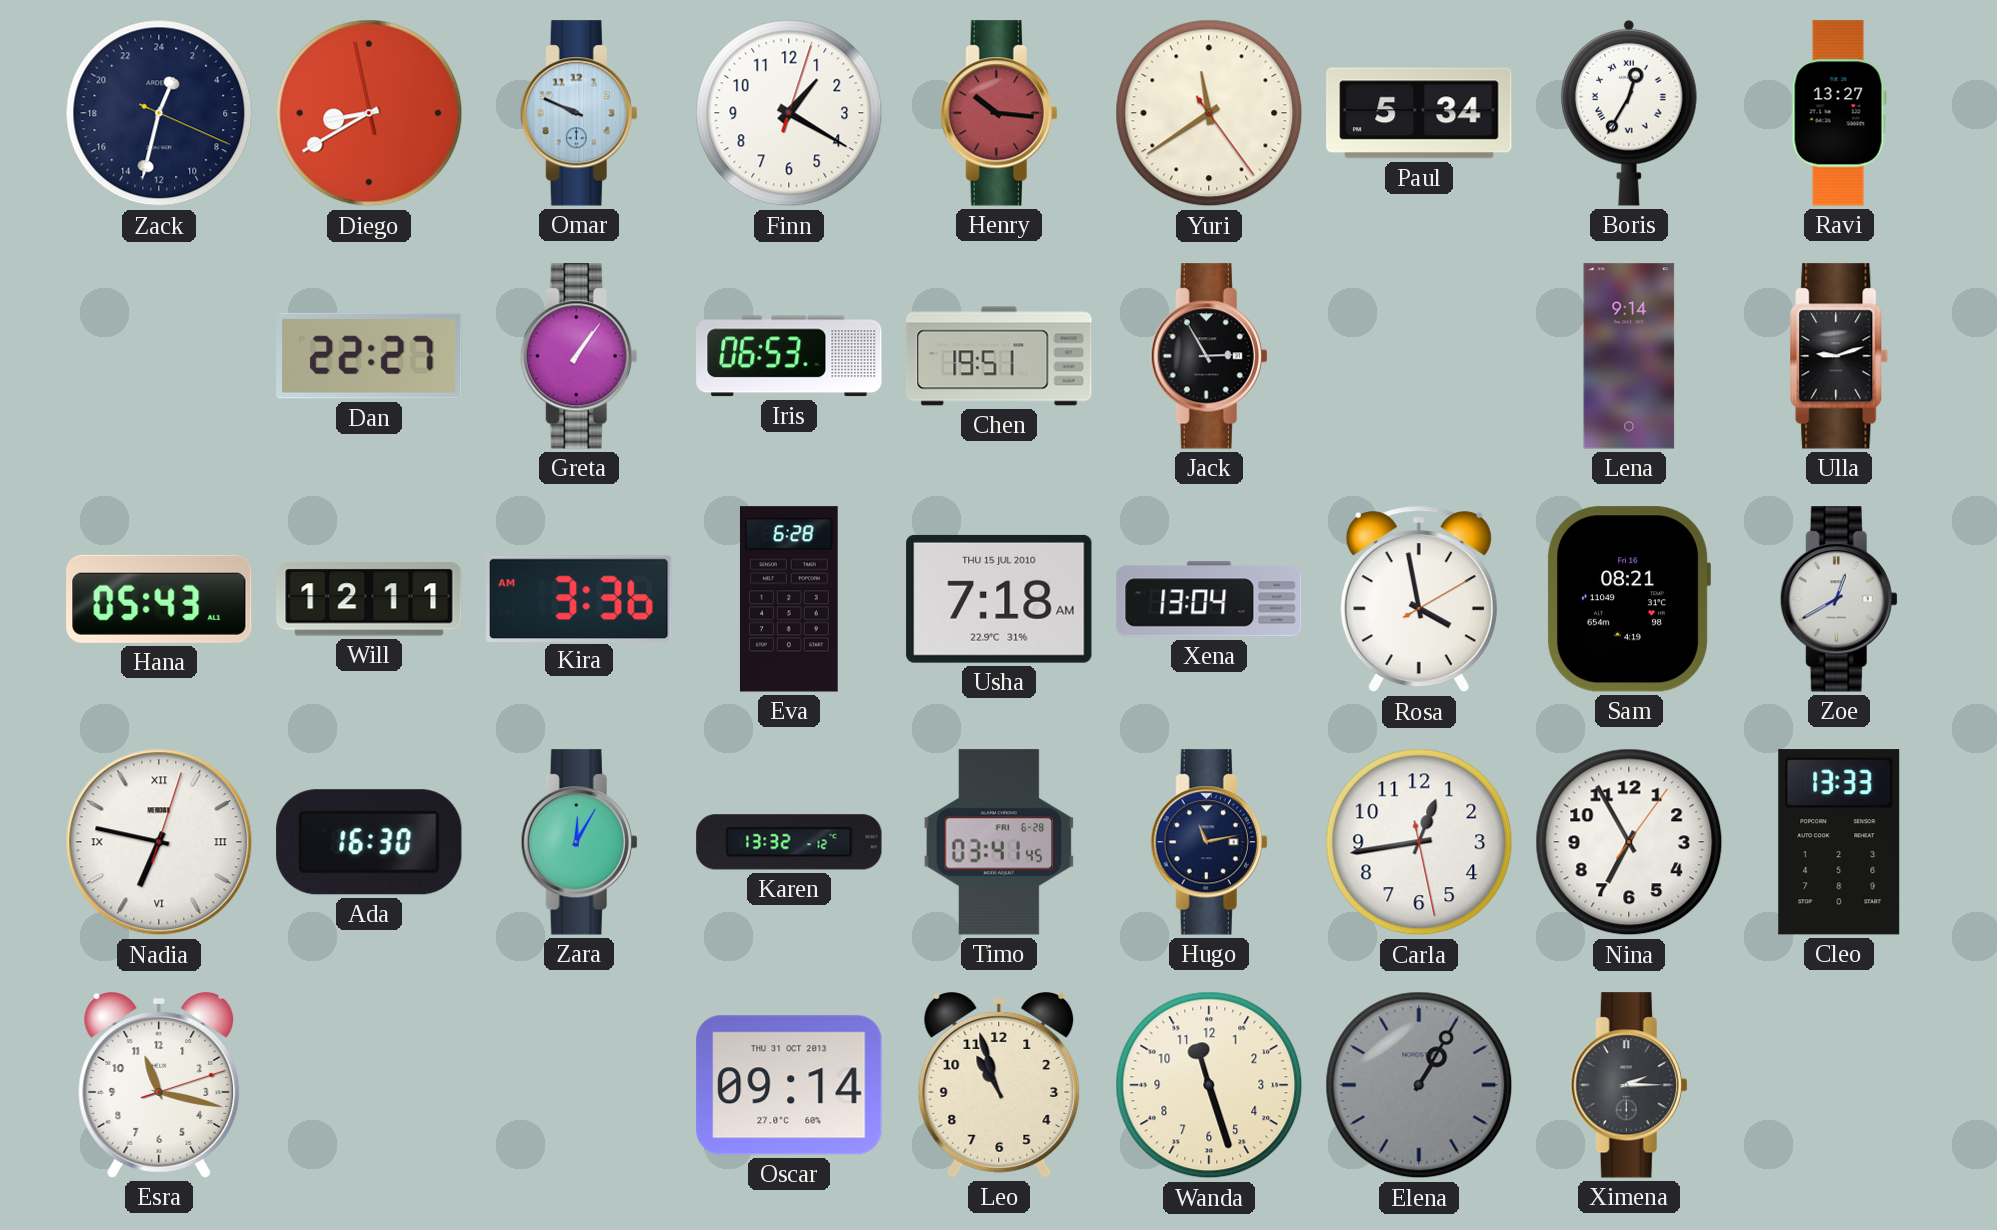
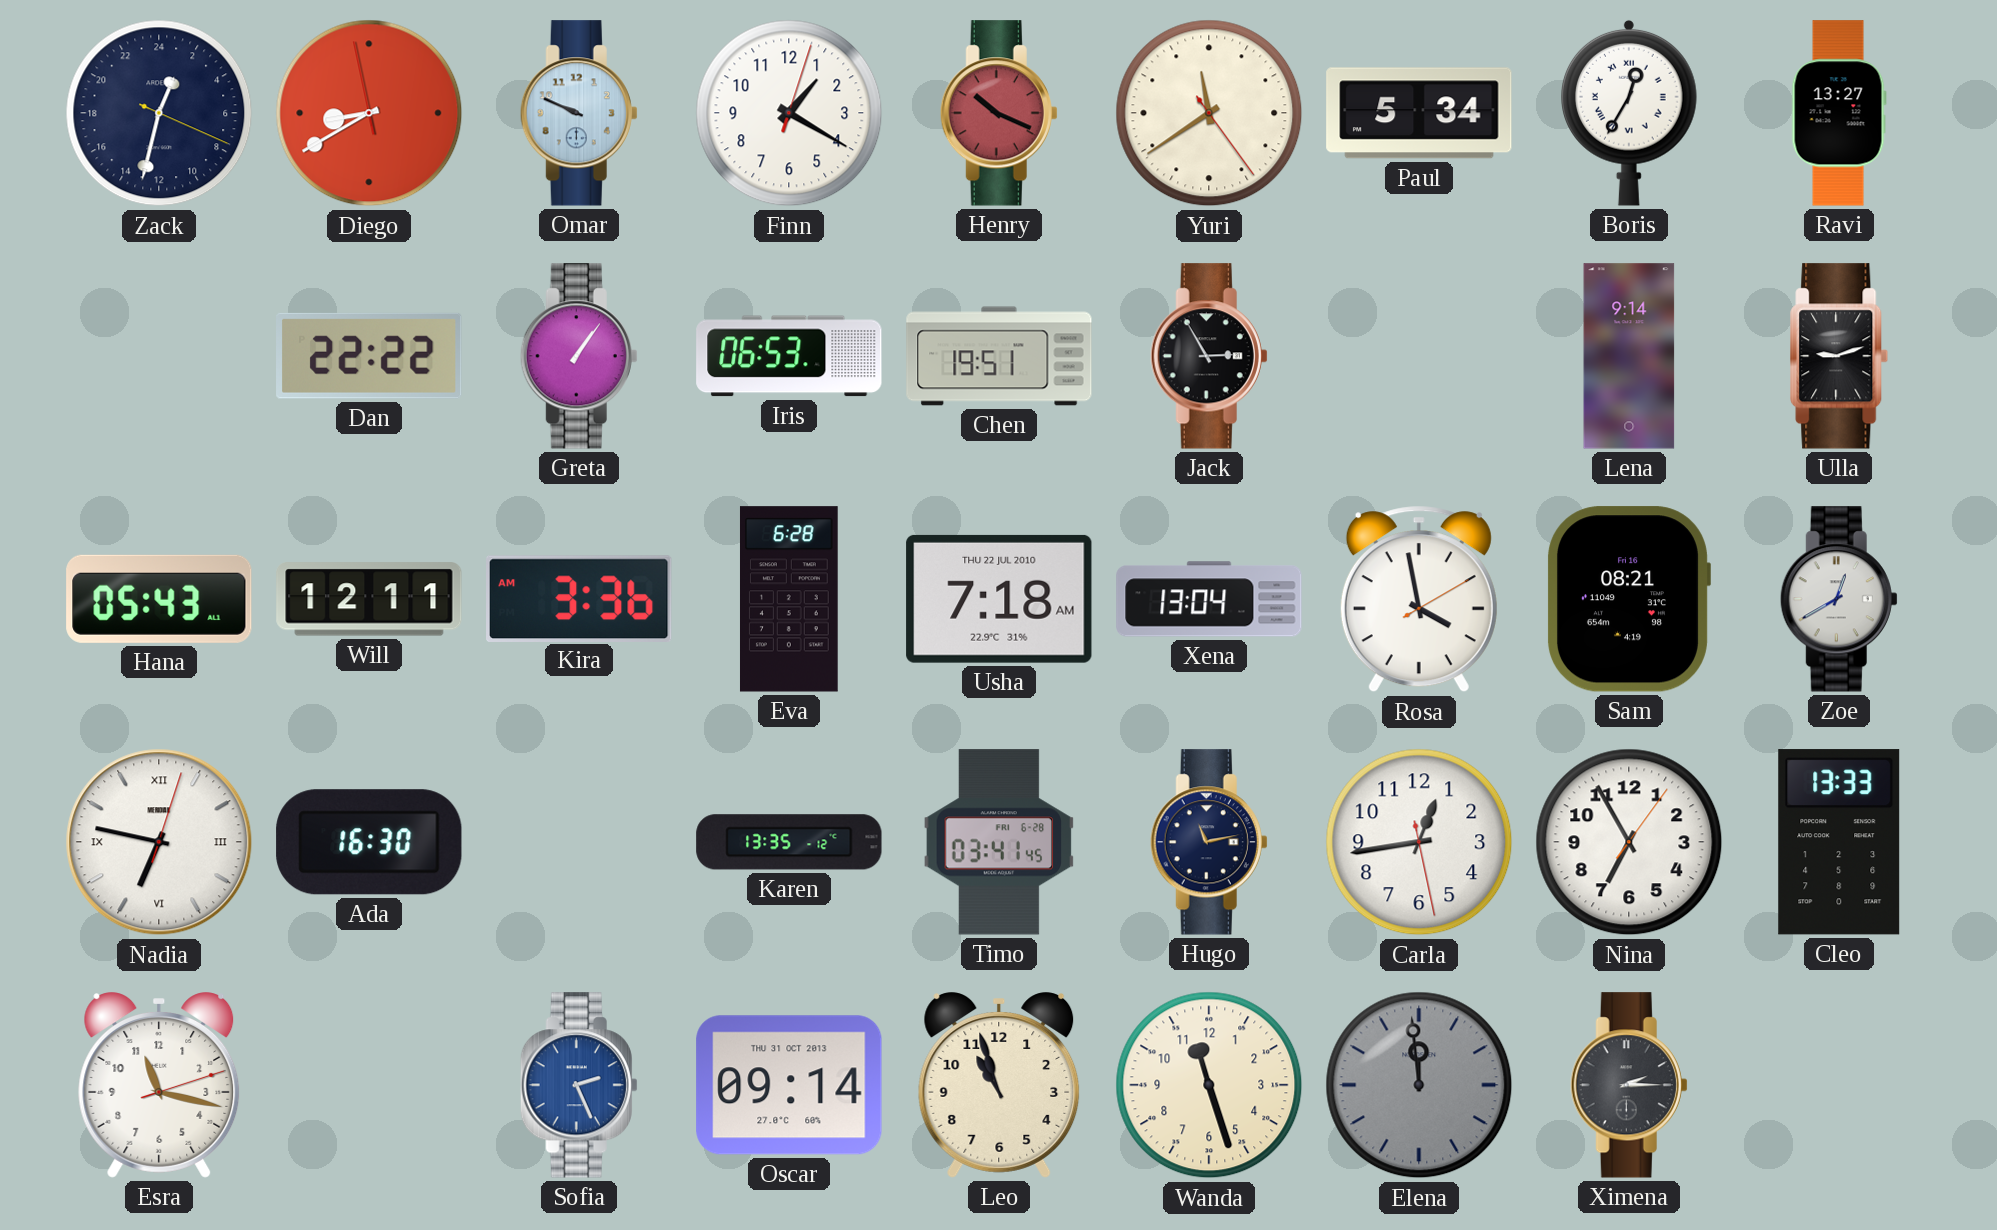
Henry: 10:16 -> 10:19
Dan: 22:27 -> 22:22
Usha date: THU 15 JUL 2010 -> THU 22 JUL 2010
Zara: 12:05 -> none
Karen: 13:32 -> 13:35
Sofia: none -> 2:26
Elena: 1:05 -> 11:59
